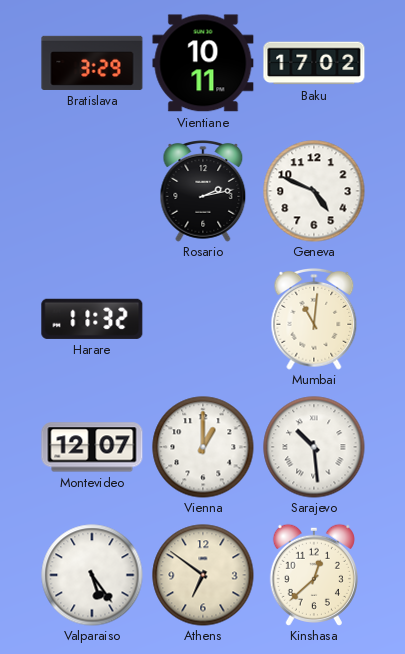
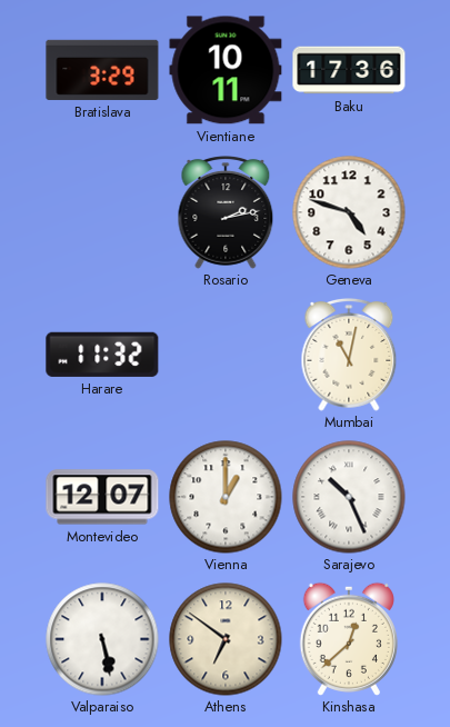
Baku: 17:02 -> 17:36
Geneva: 4:49 -> 4:48
Mumbai: 11:01 -> 11:02
Sarajevo: 10:29 -> 10:26
Valparaiso: 5:24 -> 5:28
